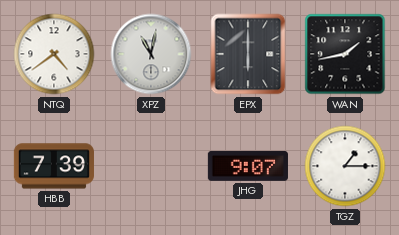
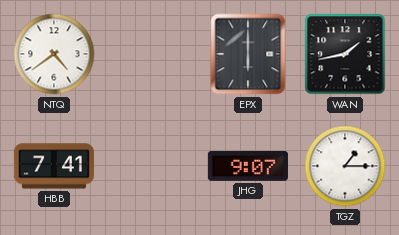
XPZ: 11:02 -> none
HBB: 7:39 -> 7:41
